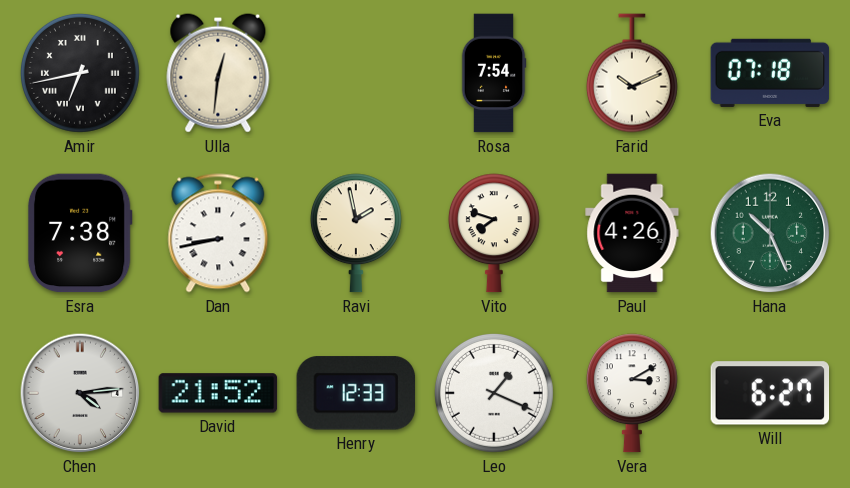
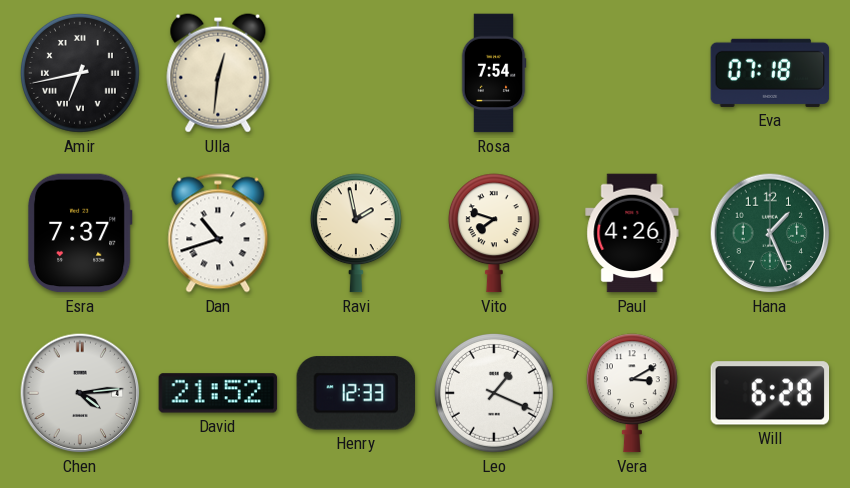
Farid: 10:11 -> none
Esra: 7:38 -> 7:37
Dan: 8:43 -> 10:42
Hana: 10:26 -> 1:26
Will: 6:27 -> 6:28
